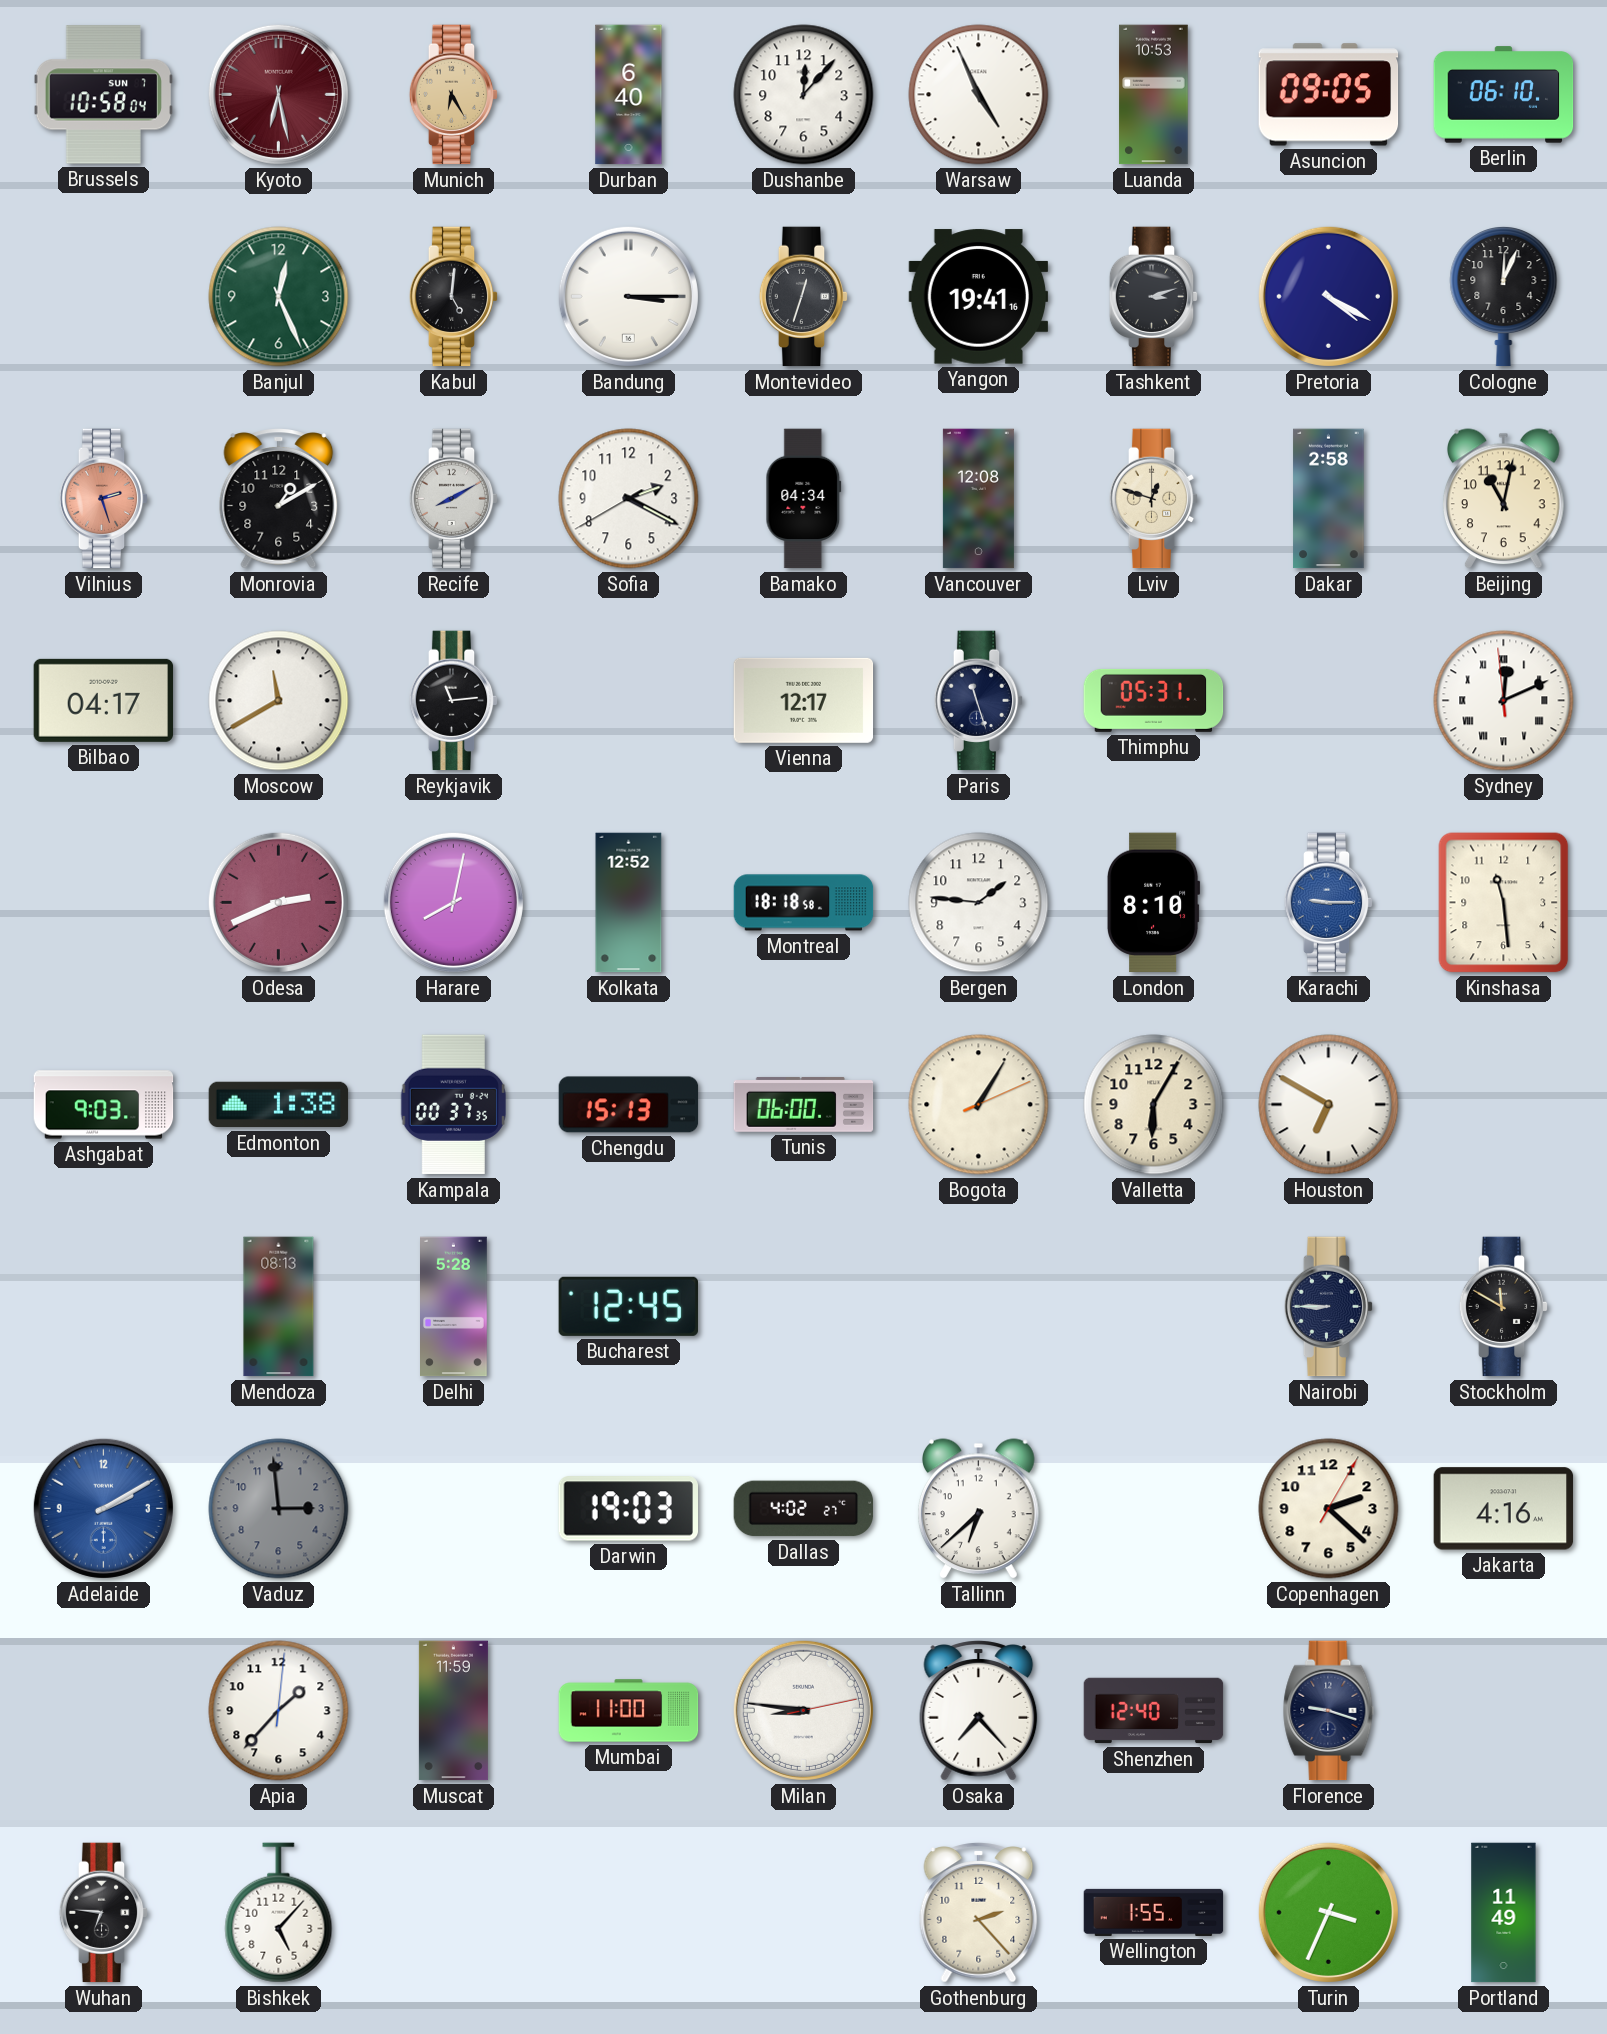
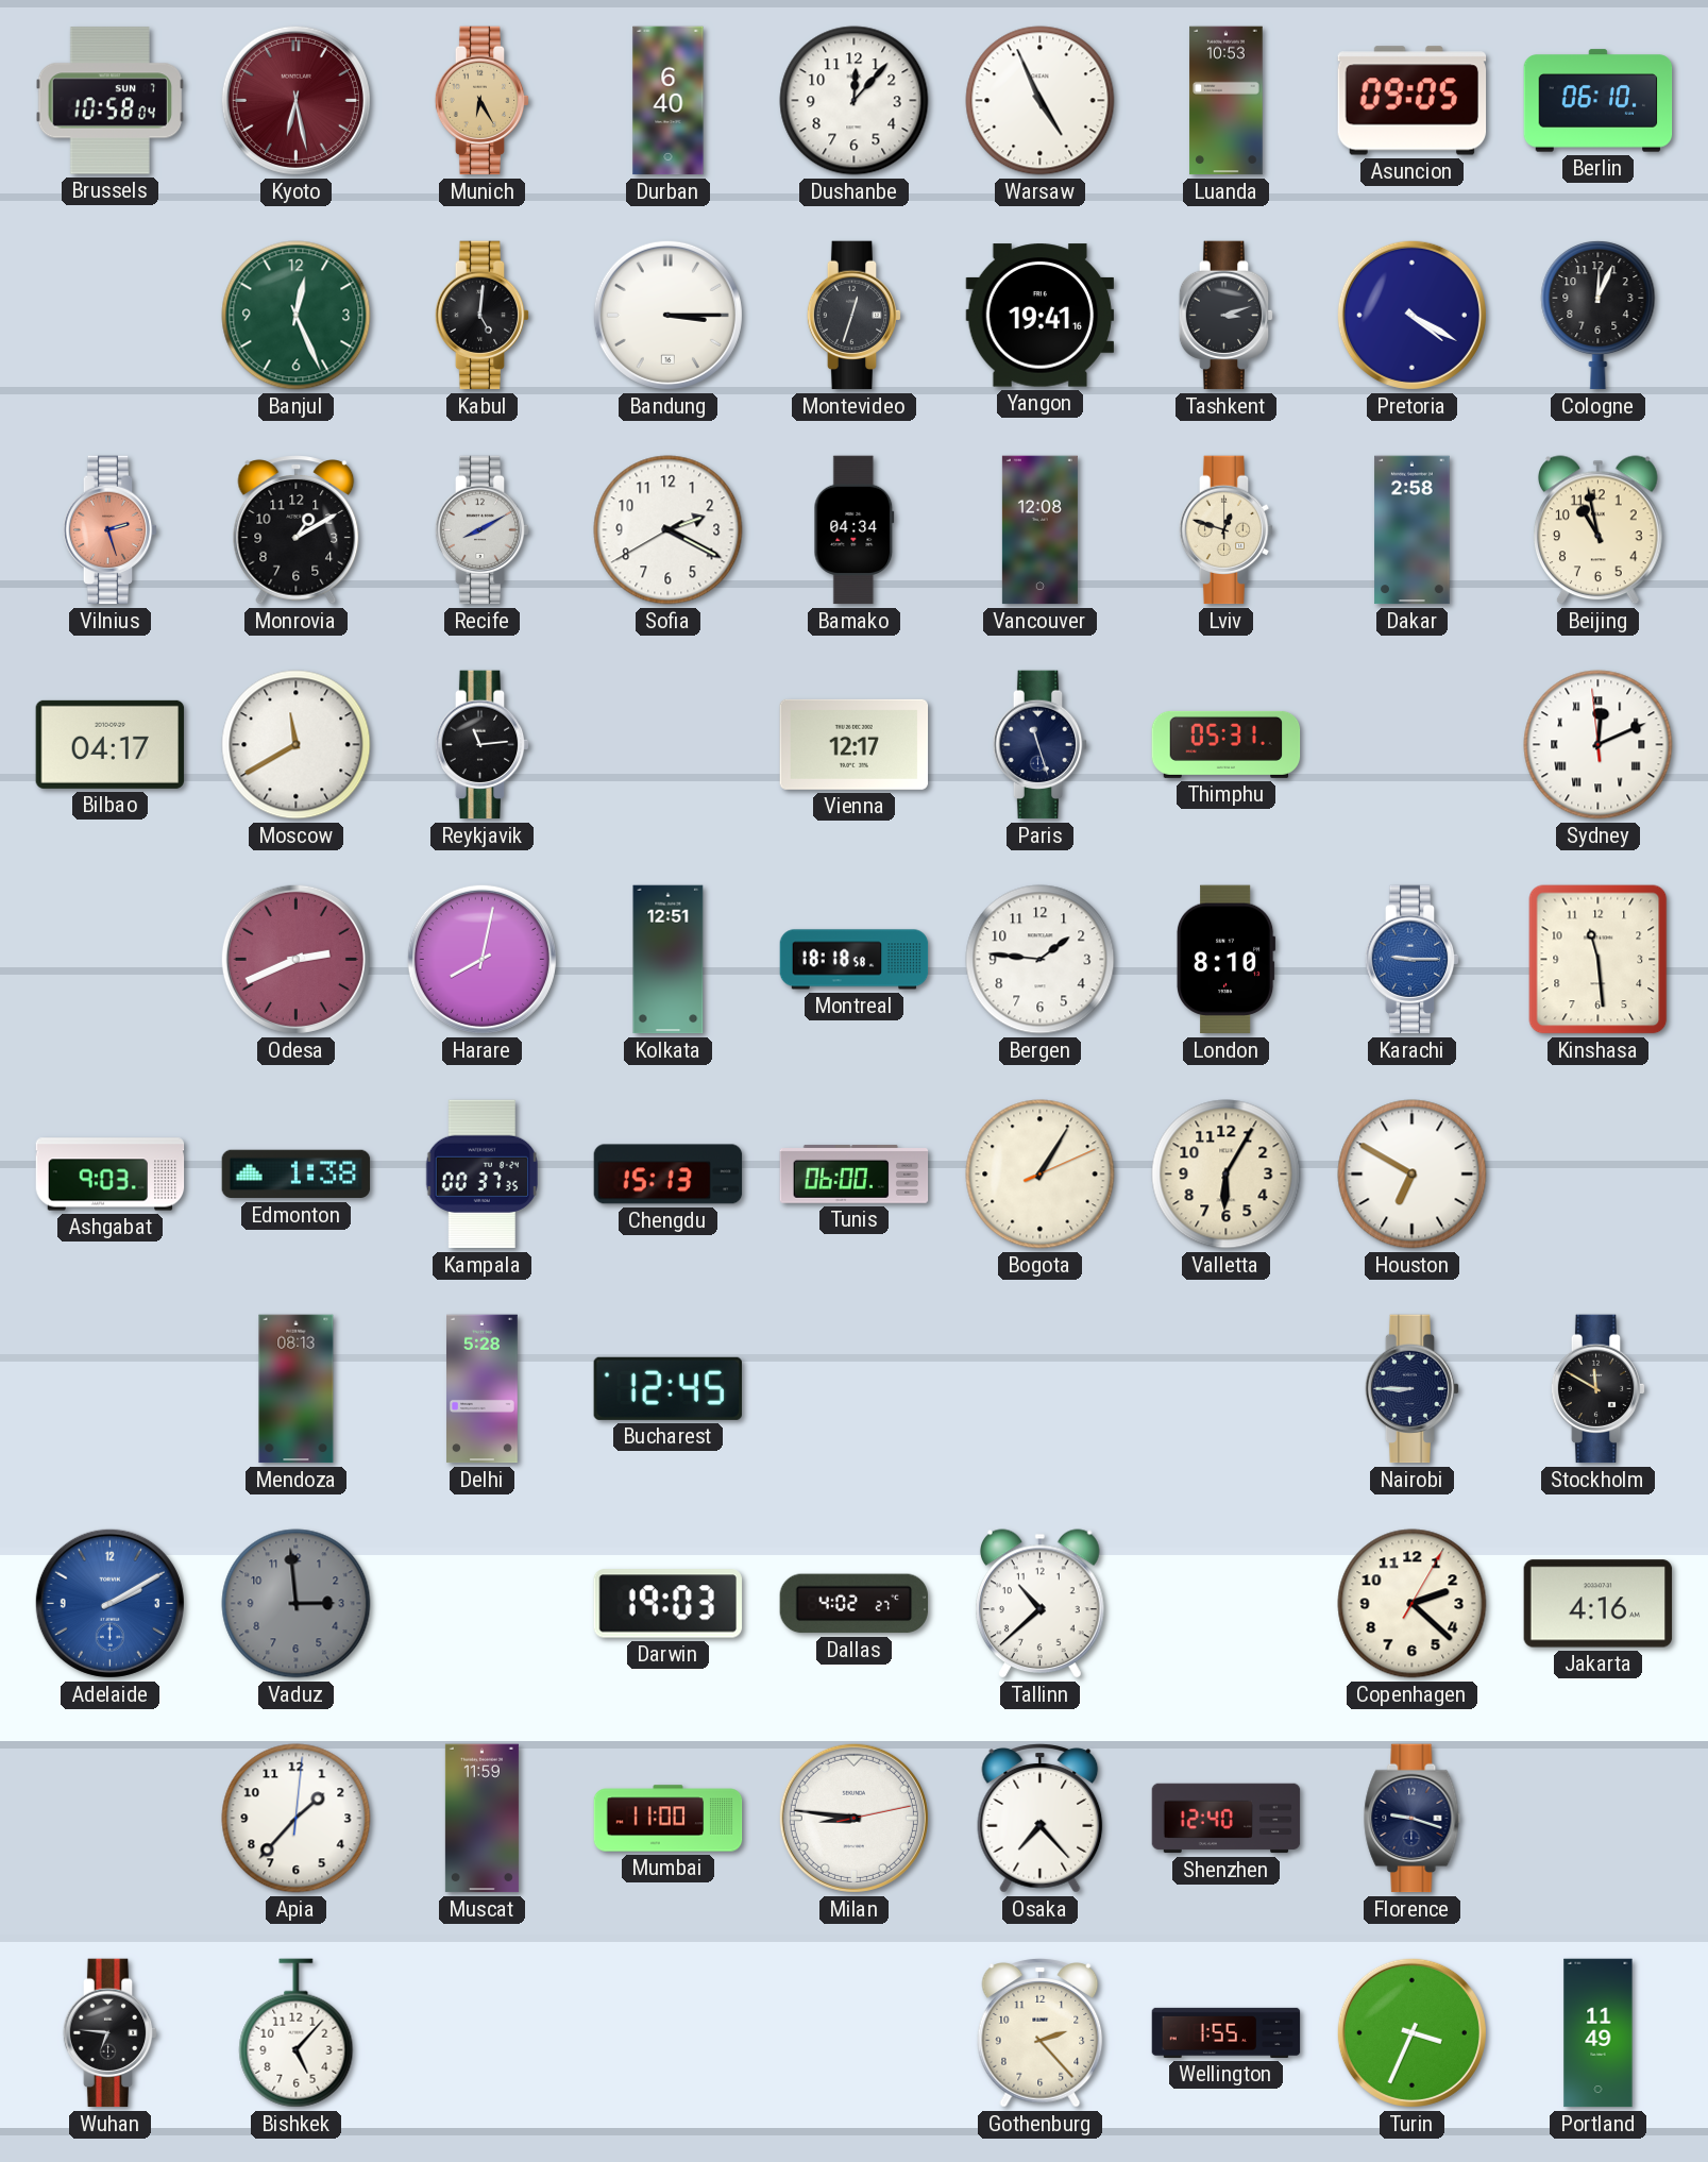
Beijing: 11:02 -> 10:58
Kolkata: 12:52 -> 12:51
Tallinn: 6:38 -> 10:38
